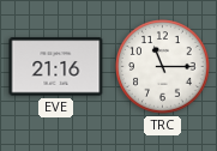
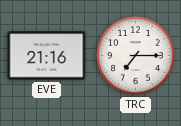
TRC: 11:15 -> 7:15
